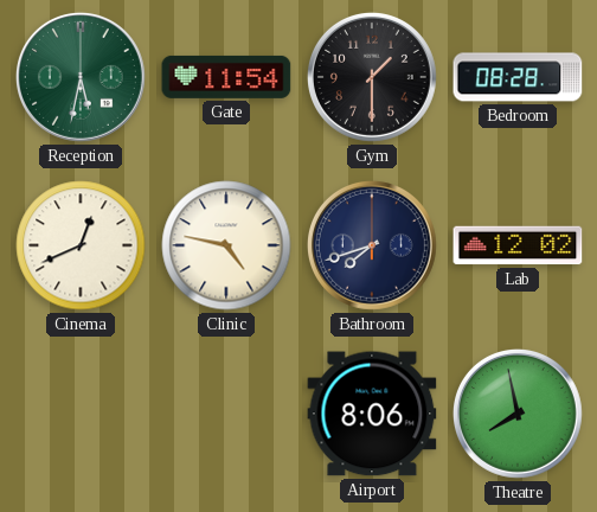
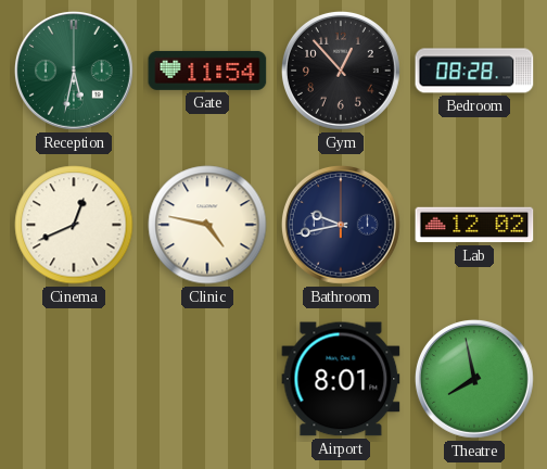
Gym: 1:30 -> 12:53
Bathroom: 7:42 -> 9:43
Airport: 8:06 -> 8:01
